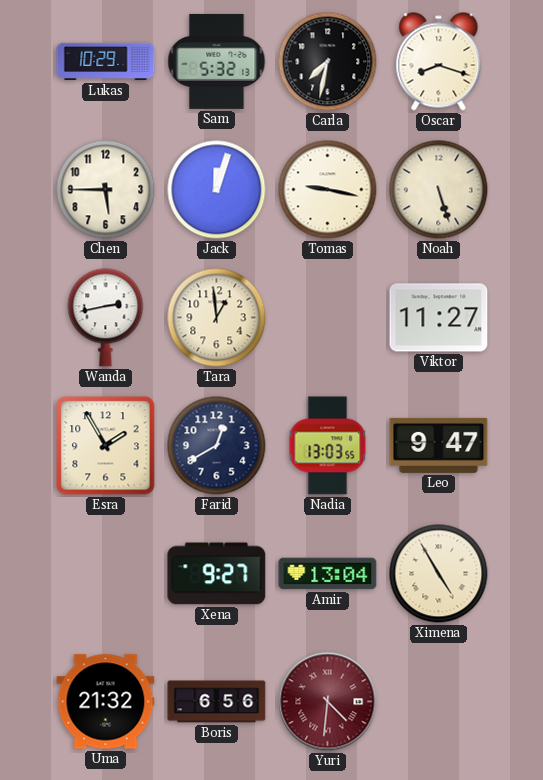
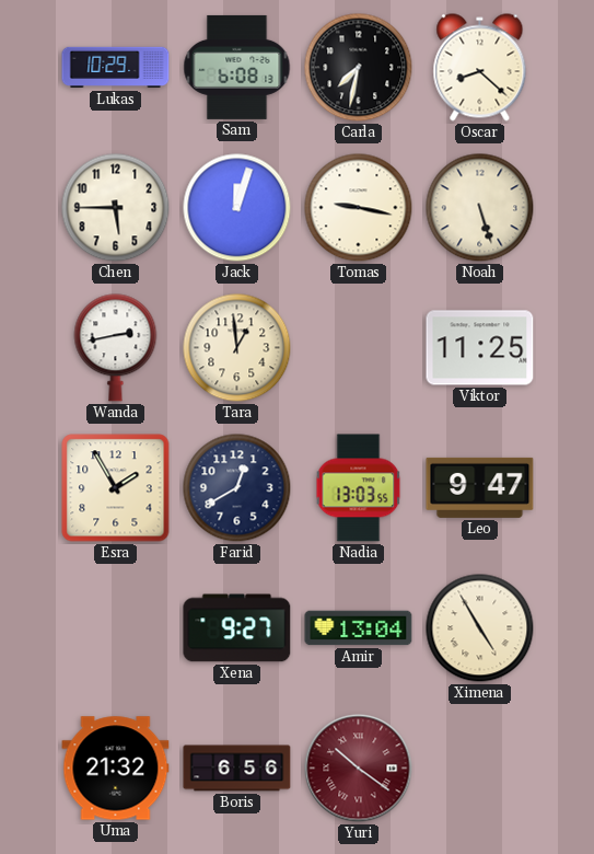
Sam: 5:32 -> 6:08
Oscar: 8:18 -> 8:22
Viktor: 11:27 -> 11:25
Yuri: 4:31 -> 10:21
